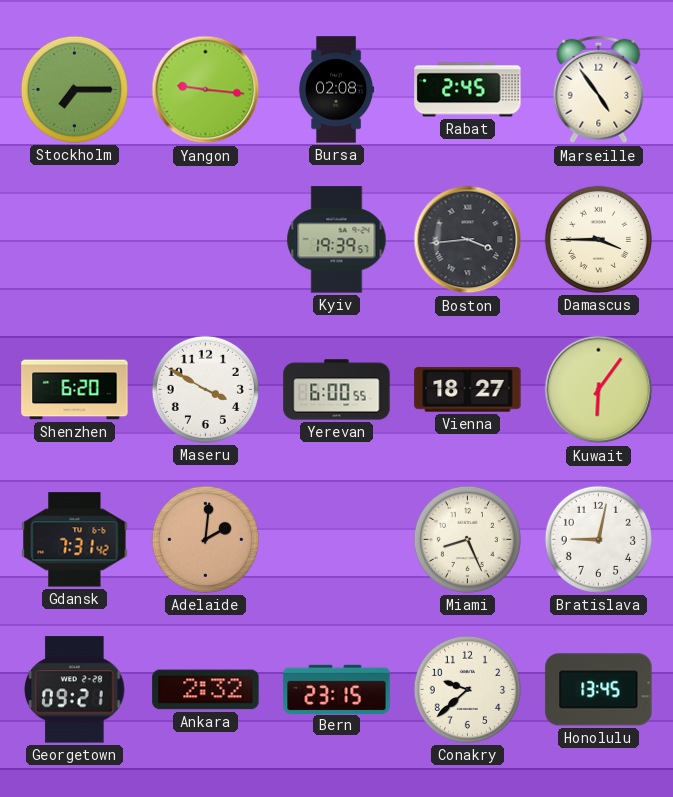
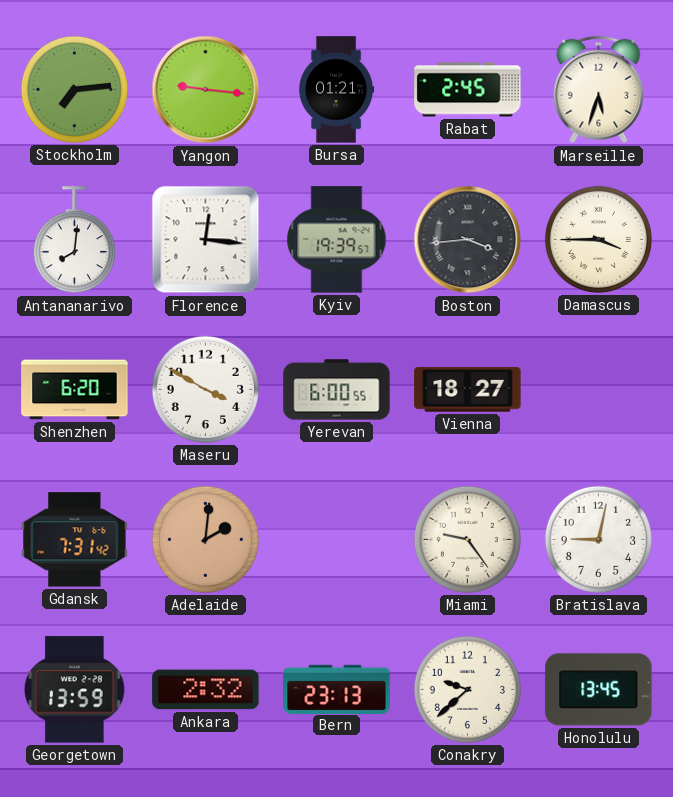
Stockholm: 7:15 -> 7:14
Bursa: 02:08 -> 01:21
Marseille: 4:54 -> 5:33
Antananarivo: none -> 8:01
Florence: none -> 12:16
Kuwait: 6:06 -> none
Miami: 8:26 -> 9:24
Georgetown: 09:21 -> 13:59
Bern: 23:15 -> 23:13
